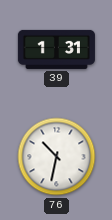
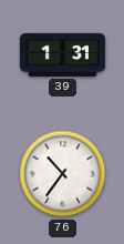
76: 10:32 -> 10:36
